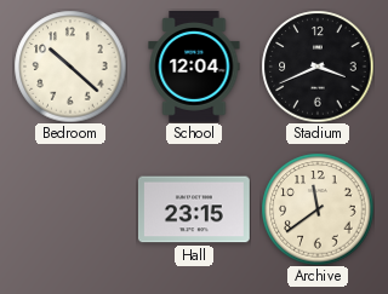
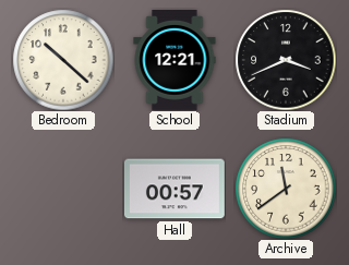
School: 12:04 -> 12:21
Hall: 23:15 -> 00:57
